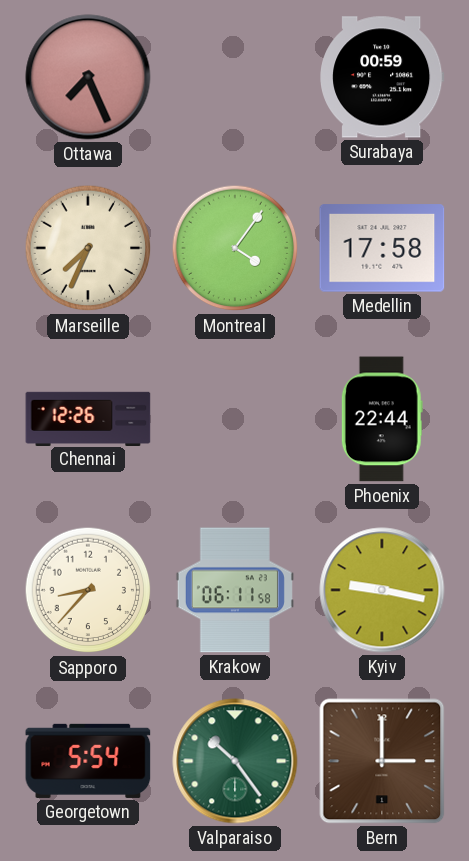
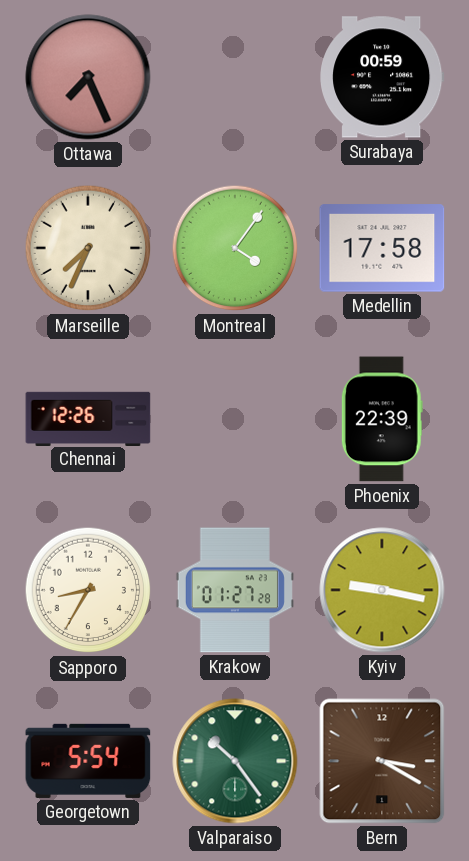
Phoenix: 22:44 -> 22:39
Sapporo: 8:37 -> 8:35
Krakow: 06:11 -> 01:27
Bern: 3:00 -> 3:20
